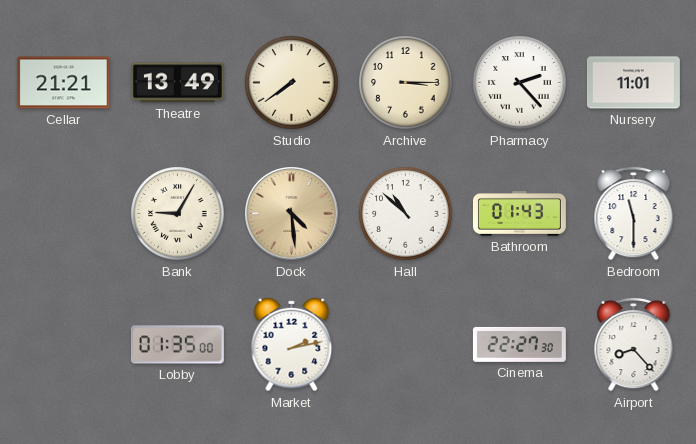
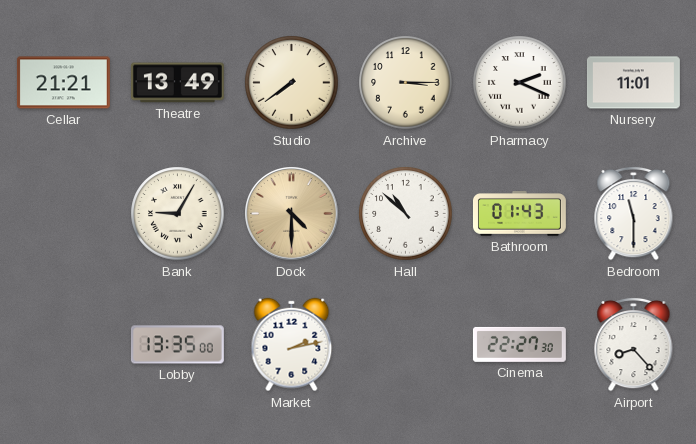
Pharmacy: 2:23 -> 2:19
Dock: 4:29 -> 4:30
Lobby: 01:35 -> 13:35
